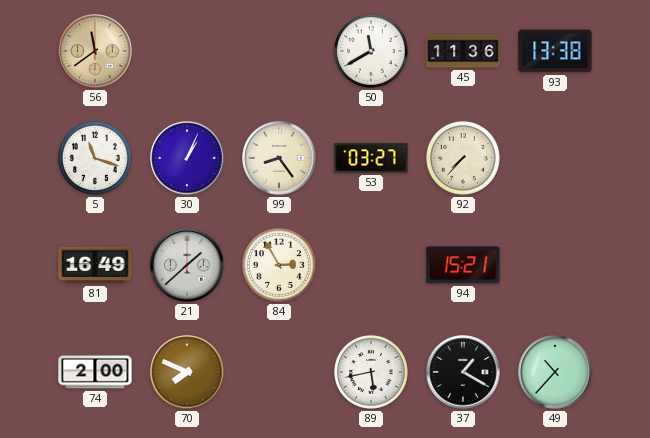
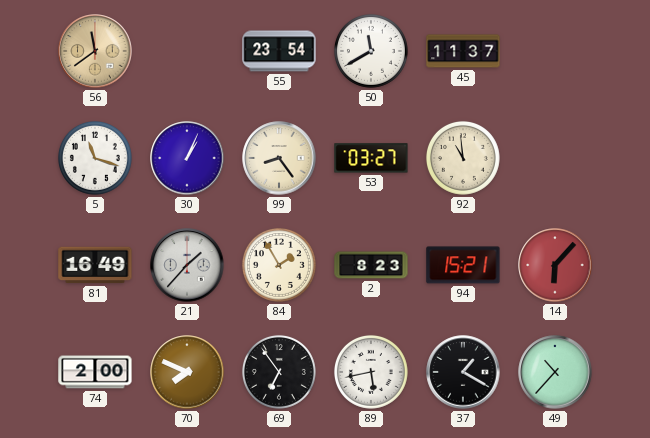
55: none -> 23:54
45: 11:36 -> 11:37
93: 13:38 -> none
92: 7:37 -> 10:59
21: 1:38 -> 1:37
84: 2:55 -> 1:55
2: none -> 8:23
14: none -> 6:07
69: none -> 6:54
